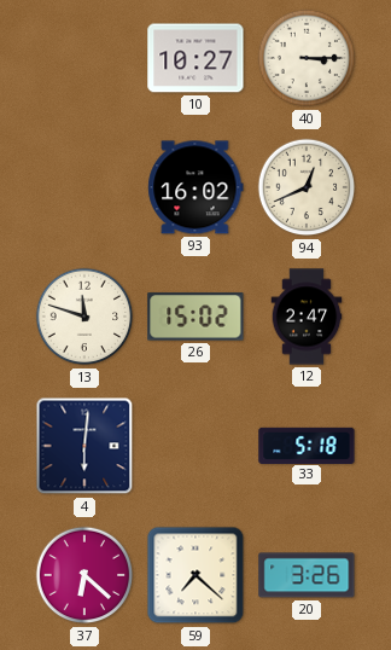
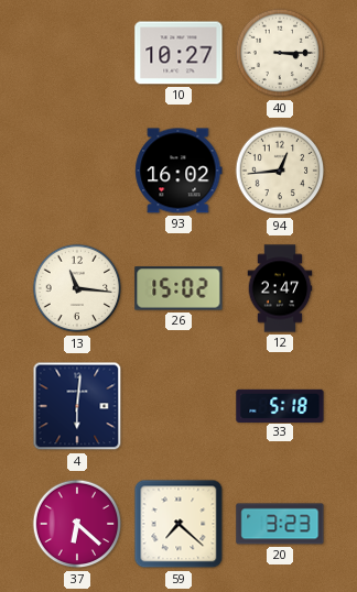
94: 12:41 -> 12:44
13: 11:48 -> 11:16
20: 3:26 -> 3:23
